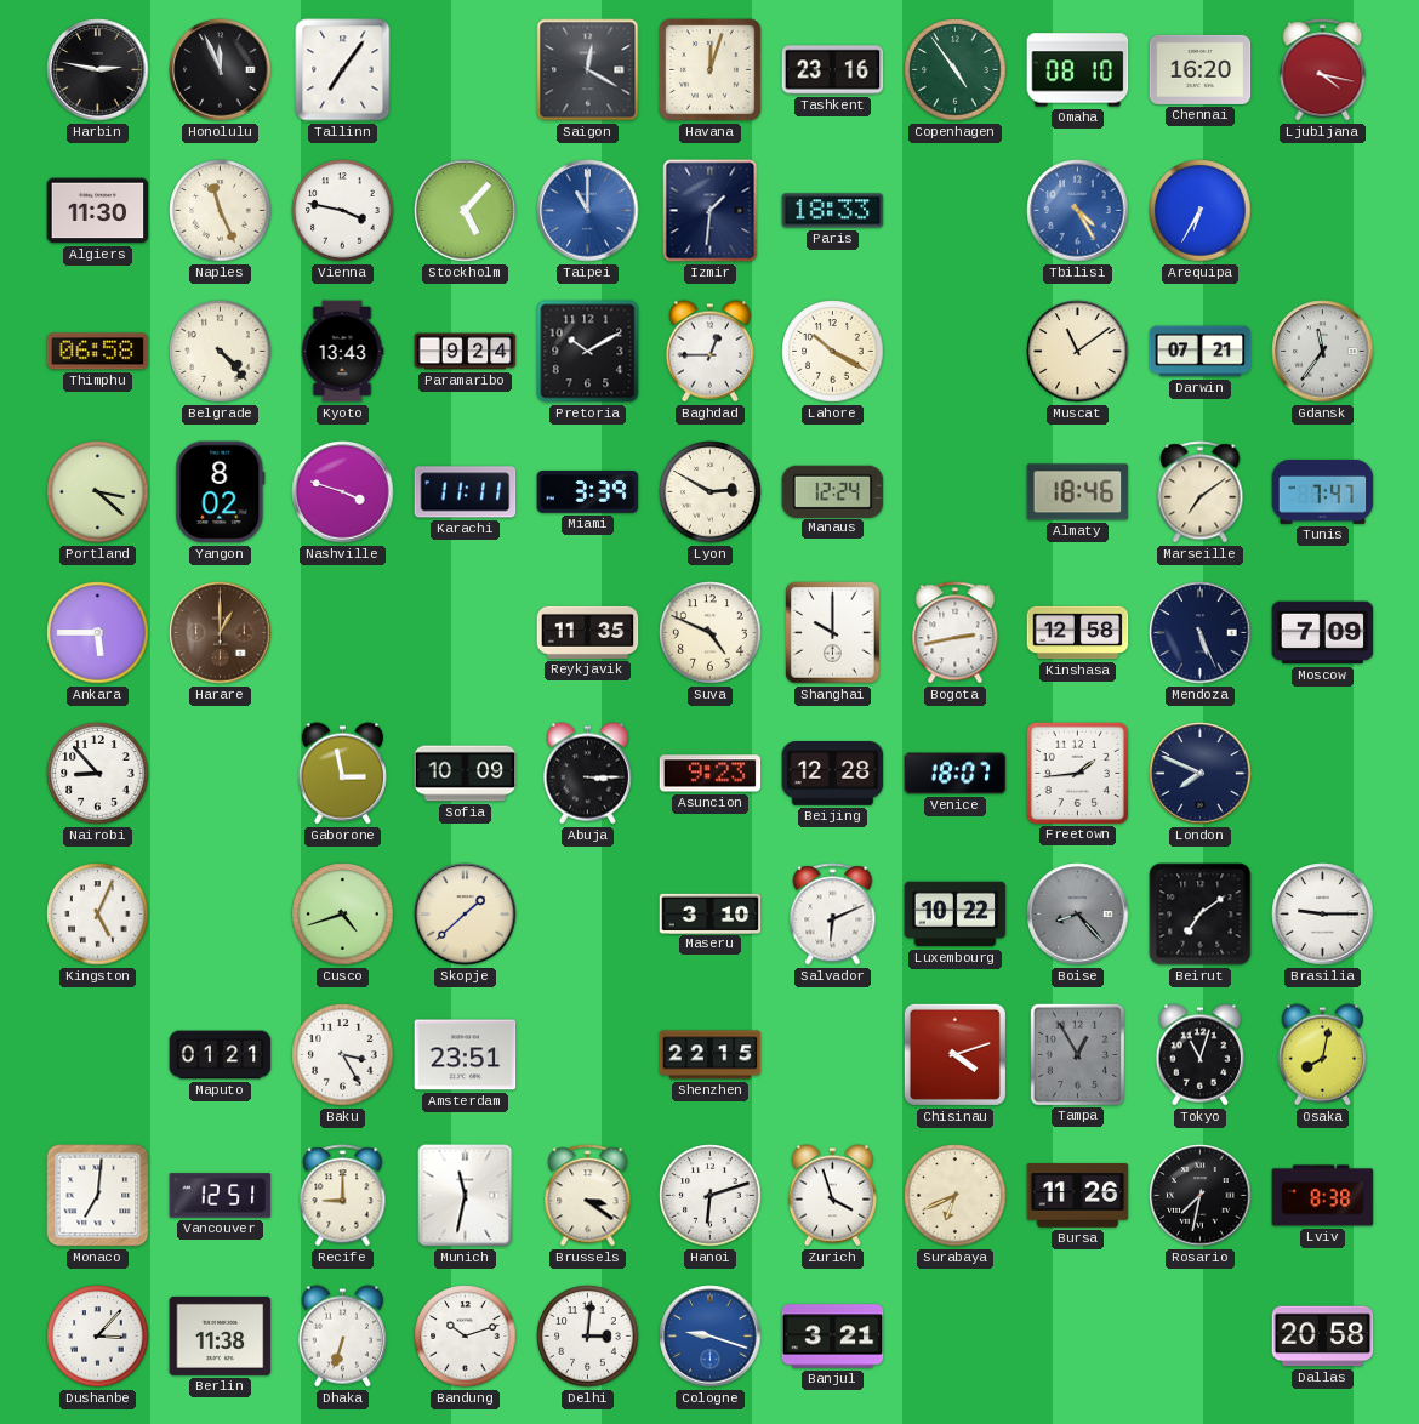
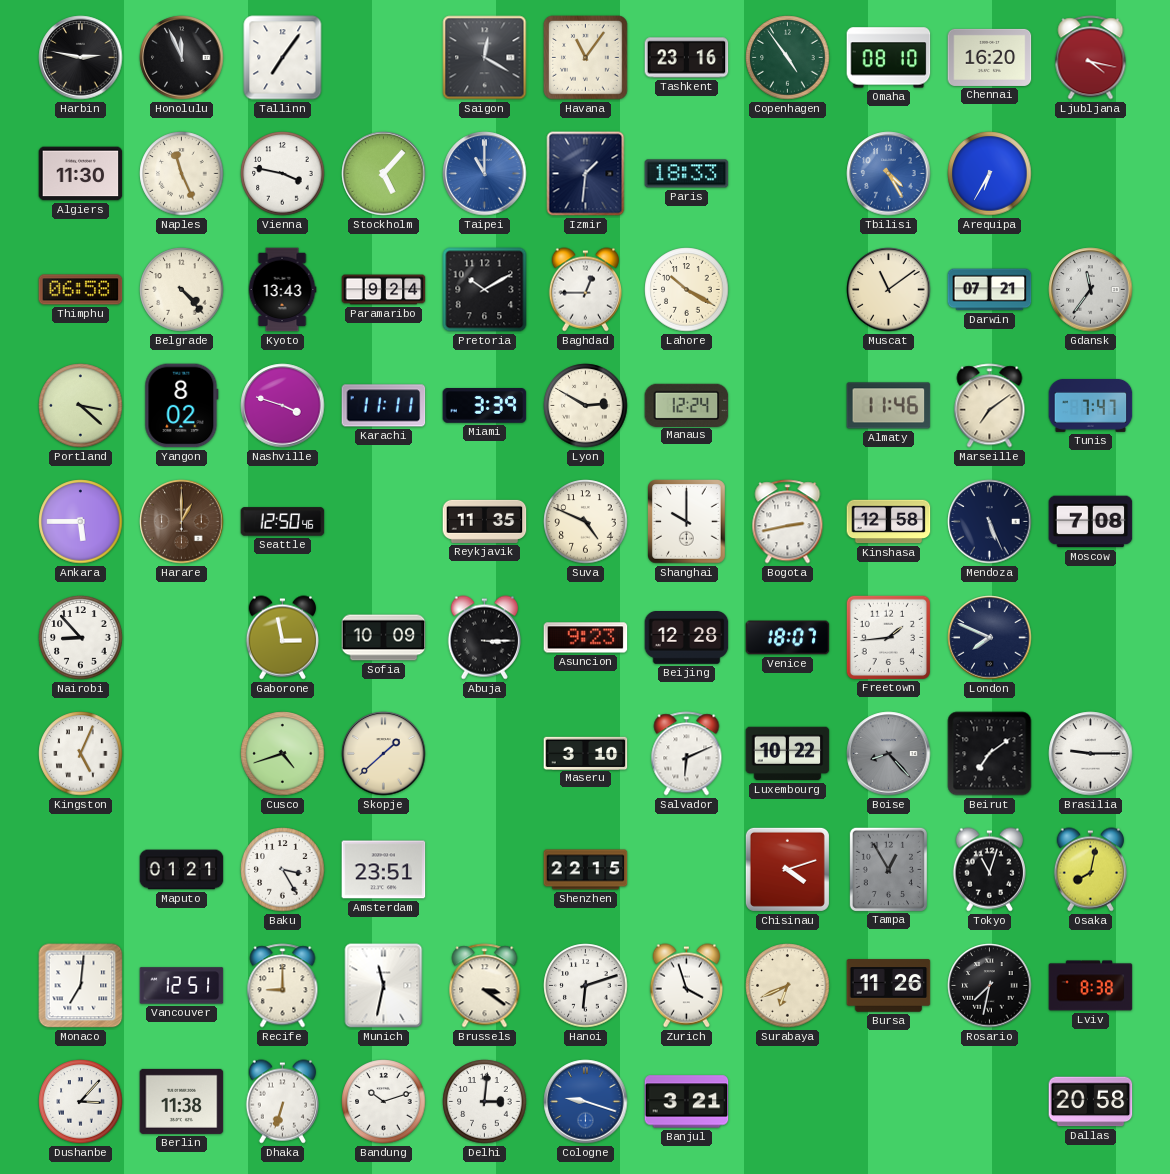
Havana: 12:03 -> 11:06
Almaty: 18:46 -> 11:46
Seattle: none -> 12:50
Moscow: 7:09 -> 7:08
